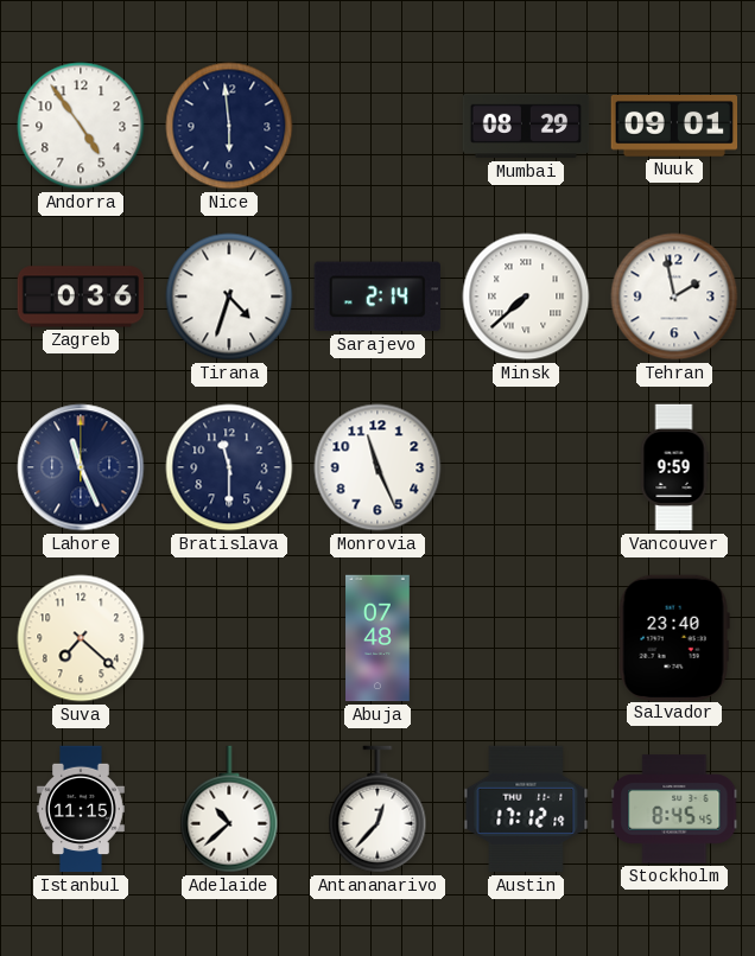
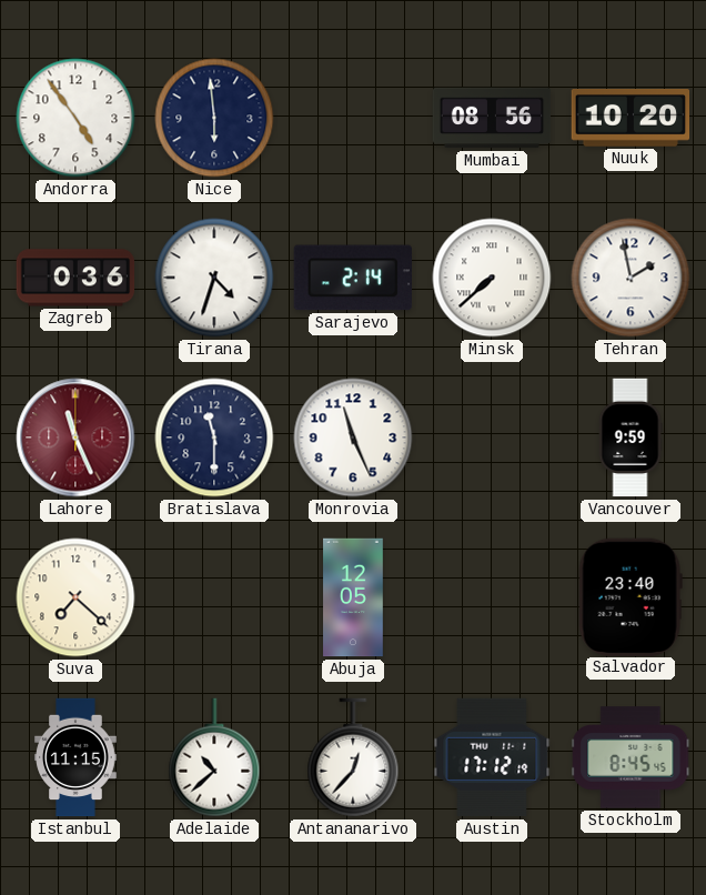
Mumbai: 08:29 -> 08:56
Nuuk: 09:01 -> 10:20
Lahore dial: navy -> burgundy
Abuja: 07:48 -> 12:05
